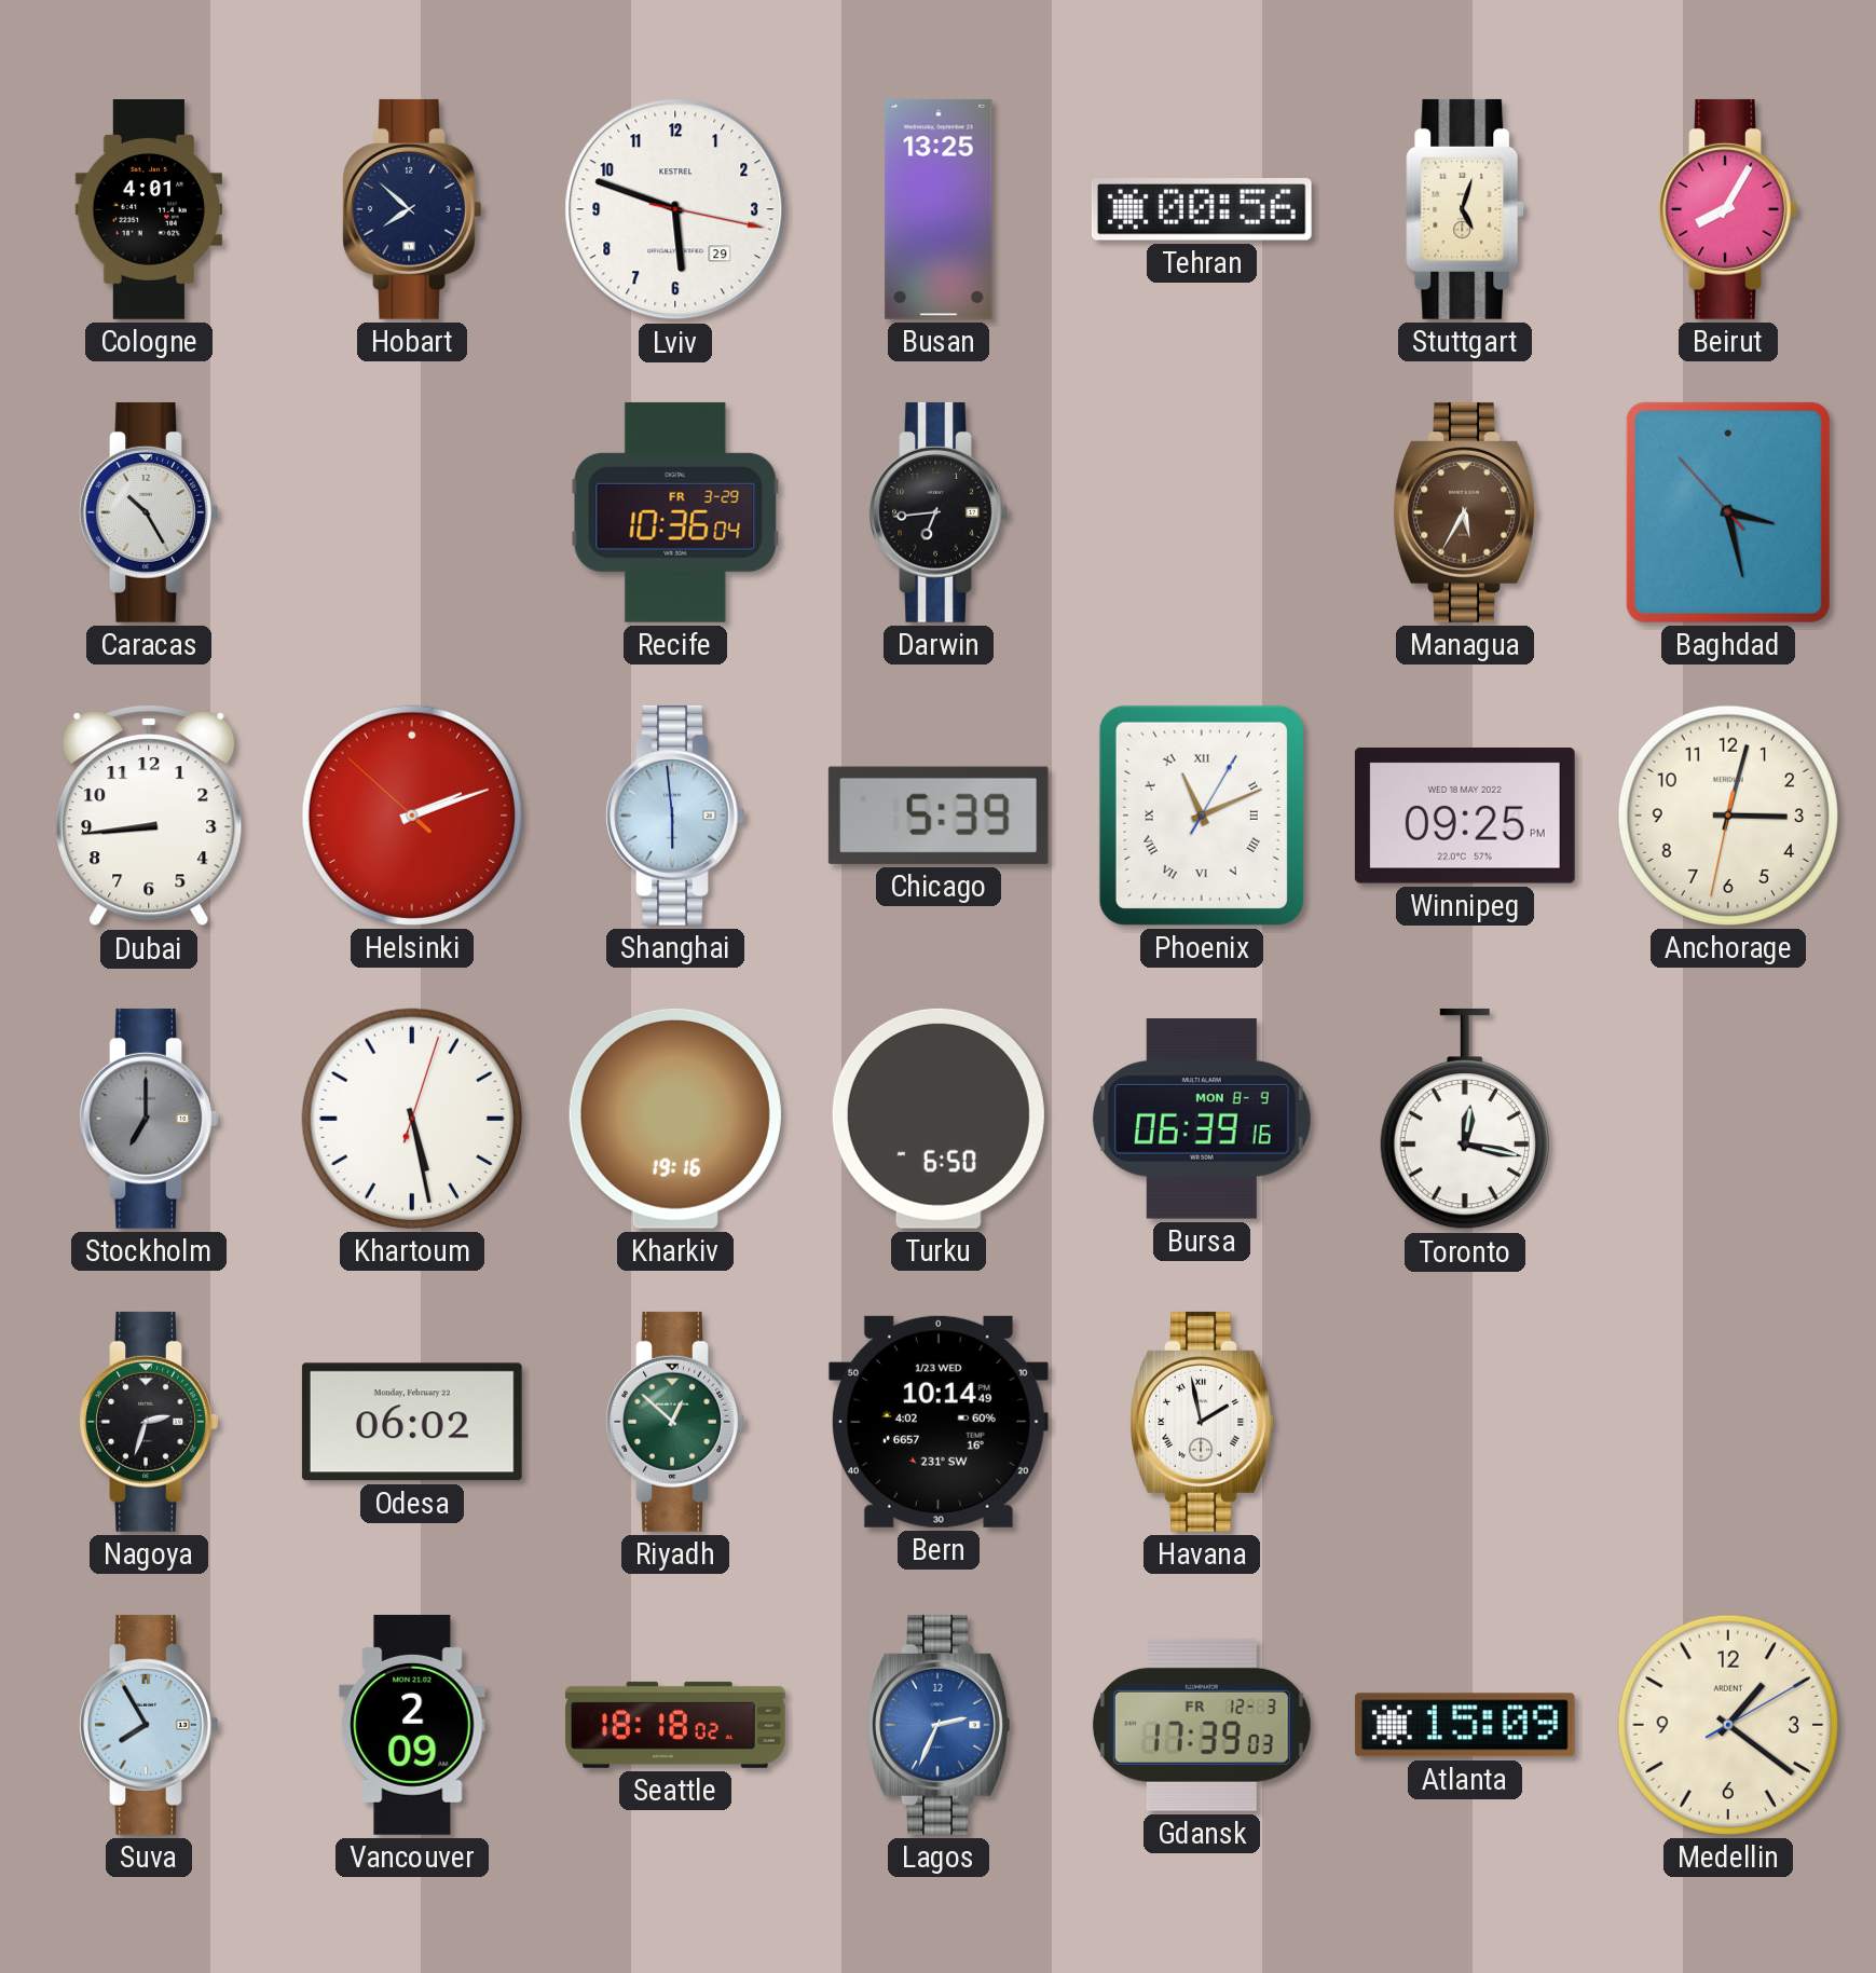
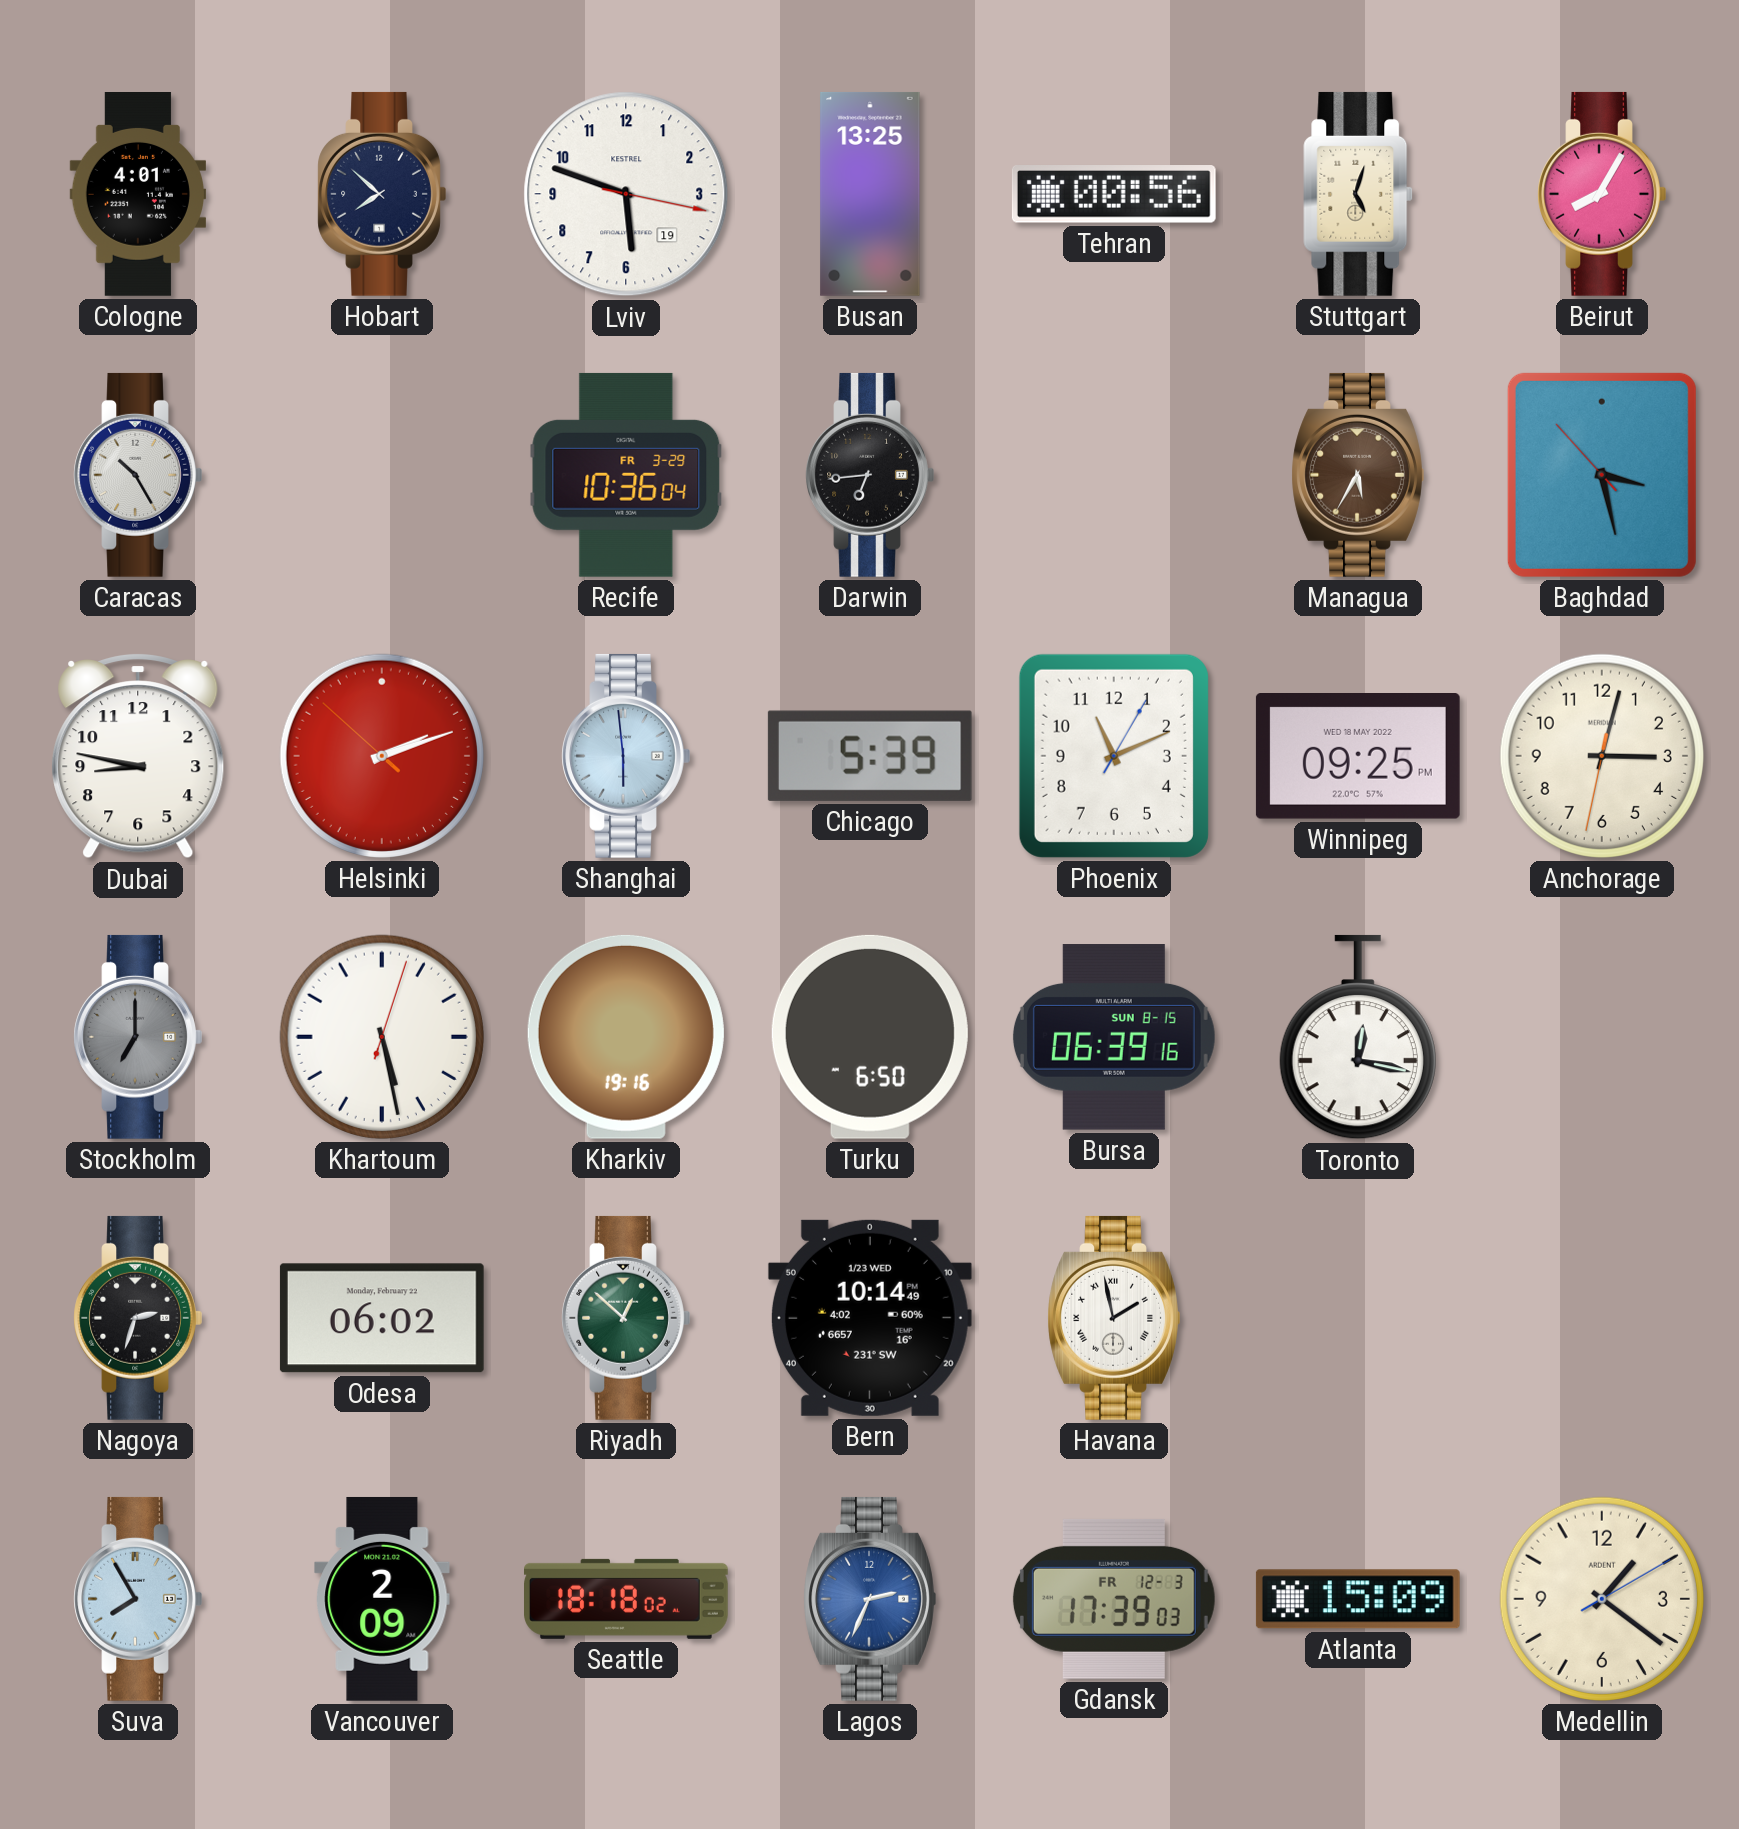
Lviv date: 29 -> 19
Dubai: 8:44 -> 8:47
Phoenix numerals: Roman -> Arabic
Bursa date: MON 8-9 -> SUN 8-15
